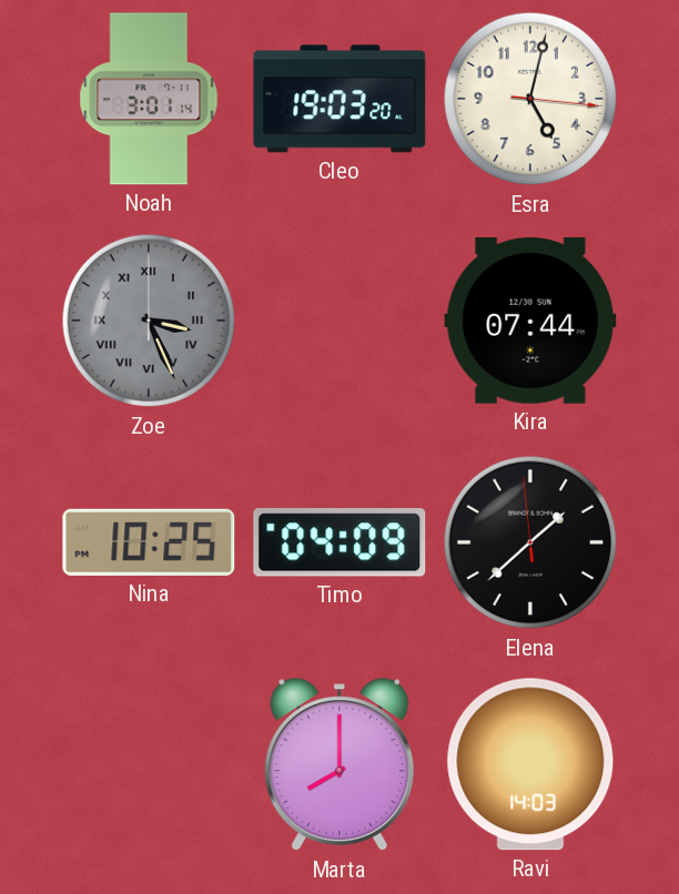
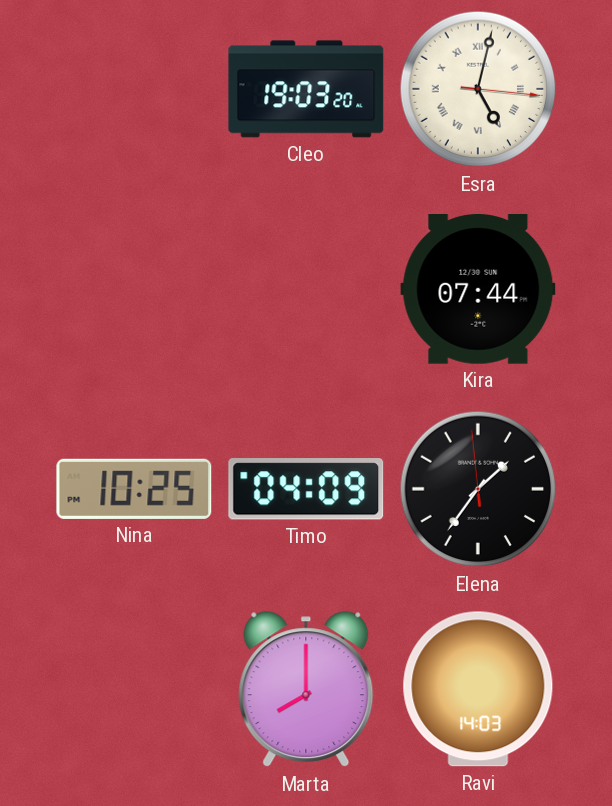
Noah: 3:01 -> none
Esra numerals: Arabic -> Roman
Zoe: 3:26 -> none
Elena: 1:37 -> 1:35
